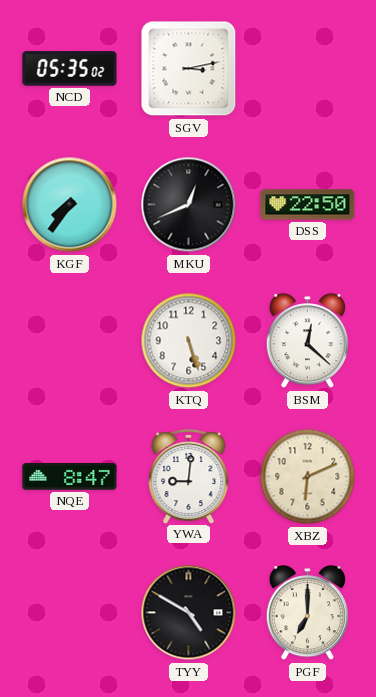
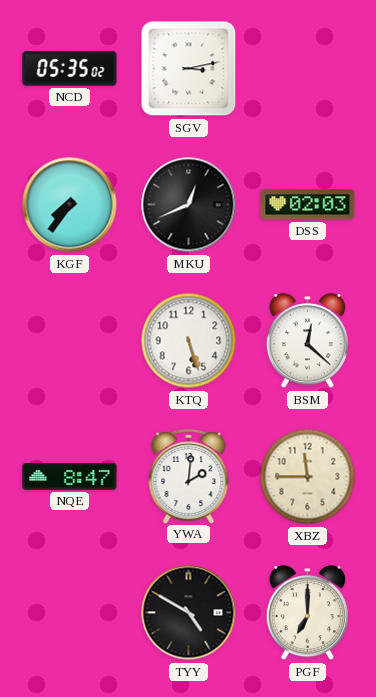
DSS: 22:50 -> 02:03
YWA: 9:01 -> 2:01
XBZ: 6:11 -> 11:45
